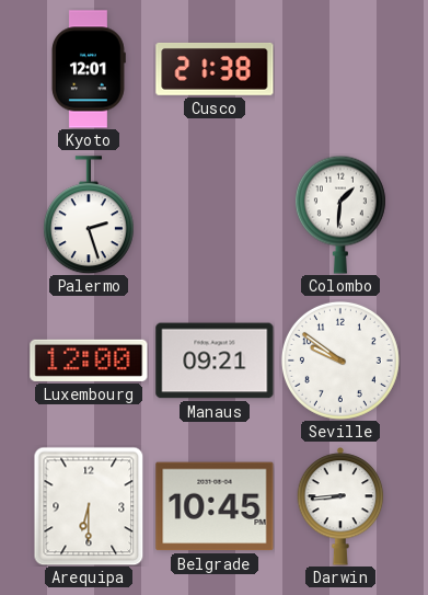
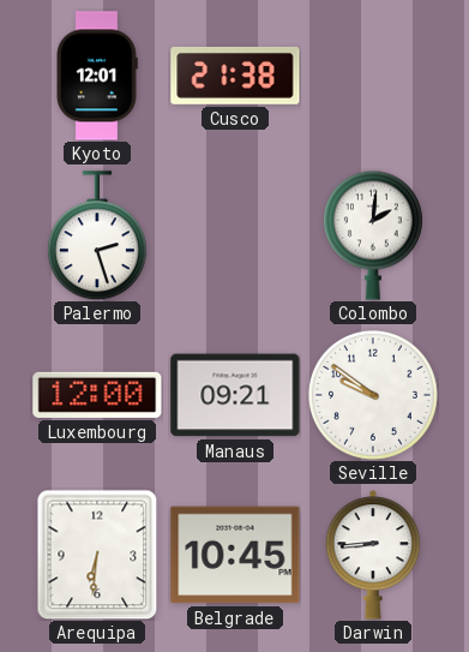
Colombo: 1:31 -> 2:01
Arequipa: 6:30 -> 6:31
